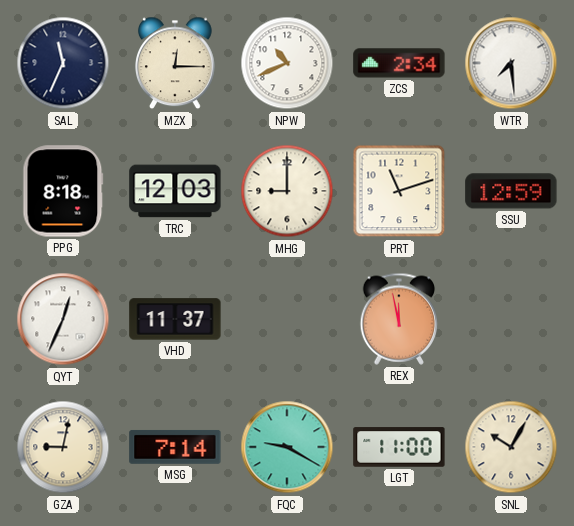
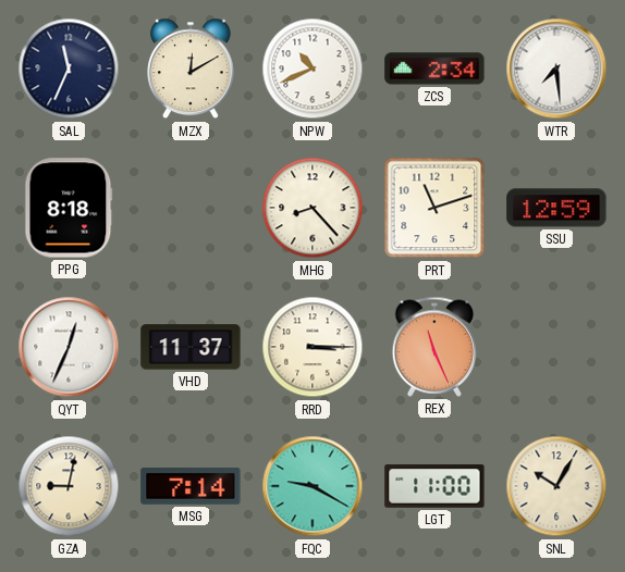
MZX: 12:15 -> 12:10
TRC: 12:03 -> none
MHG: 9:00 -> 8:23
RRD: none -> 3:15
REX: 11:58 -> 11:26
